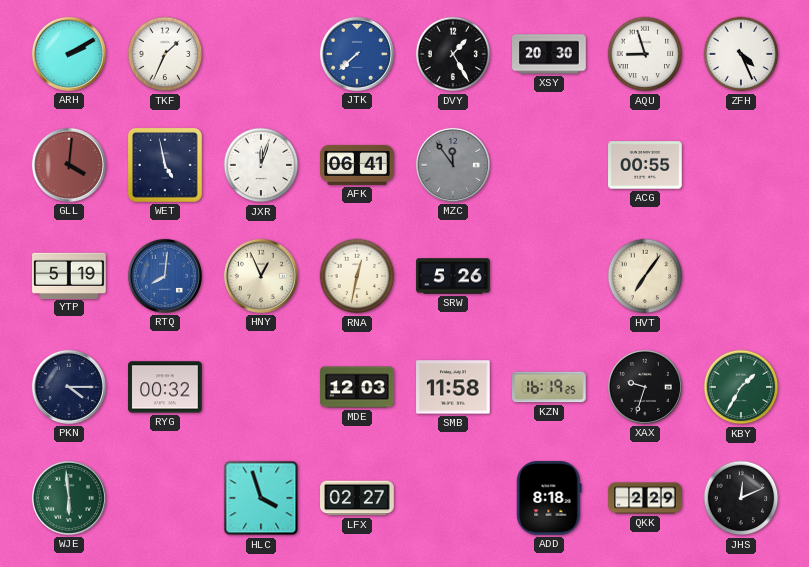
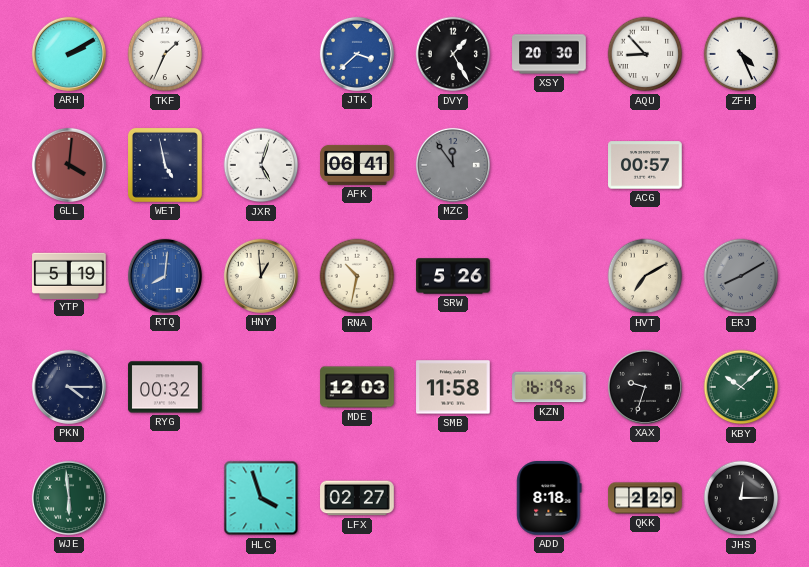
JTK: 7:38 -> 3:38
AQU: 8:57 -> 8:53
JXR: 12:03 -> 5:03
ACG: 00:55 -> 00:57
HNY: 12:56 -> 12:59
RNA: 12:32 -> 10:32
HVT: 7:06 -> 7:10
ERJ: none -> 8:10
KBY: 1:35 -> 10:08
JHS: 12:11 -> 12:15
